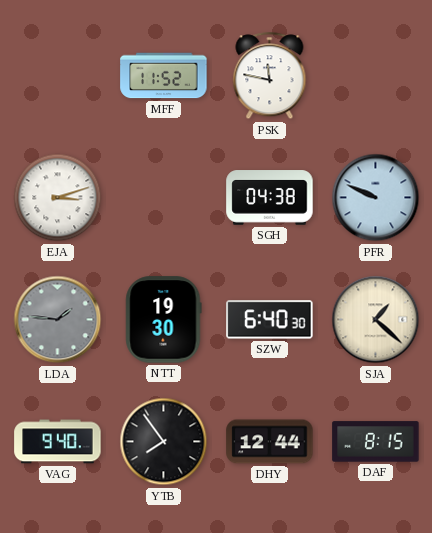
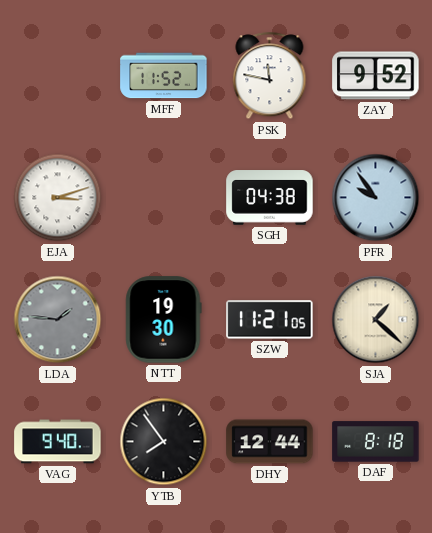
ZAY: none -> 9:52
PFR: 9:49 -> 9:54
SZW: 6:40 -> 11:21
DAF: 8:15 -> 8:18
